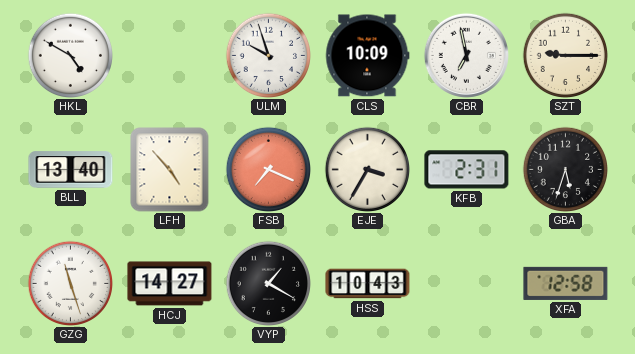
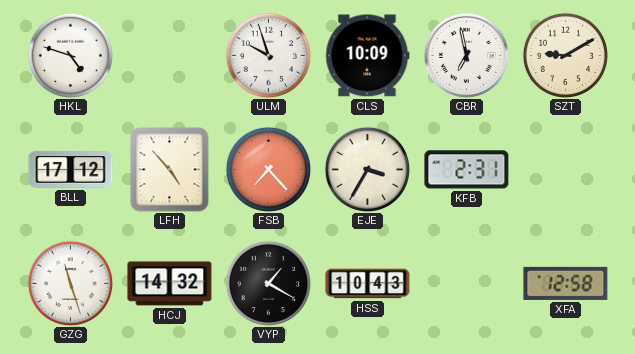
HKL: 4:50 -> 4:48
SZT: 9:15 -> 9:10
BLL: 13:40 -> 17:12
FSB: 7:19 -> 7:23
GBA: 5:33 -> none
HCJ: 14:27 -> 14:32
